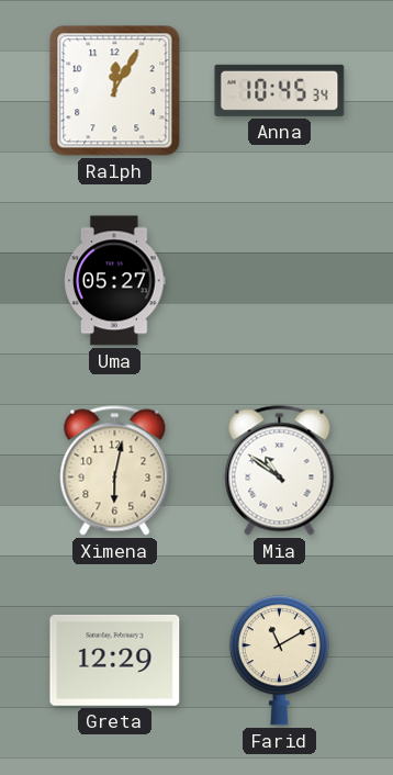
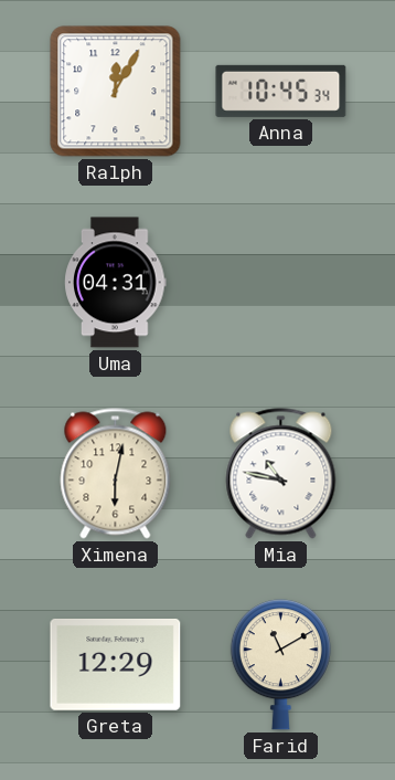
Uma: 05:27 -> 04:31
Mia: 10:51 -> 10:47
